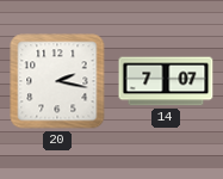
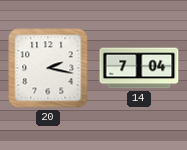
14: 7:07 -> 7:04
